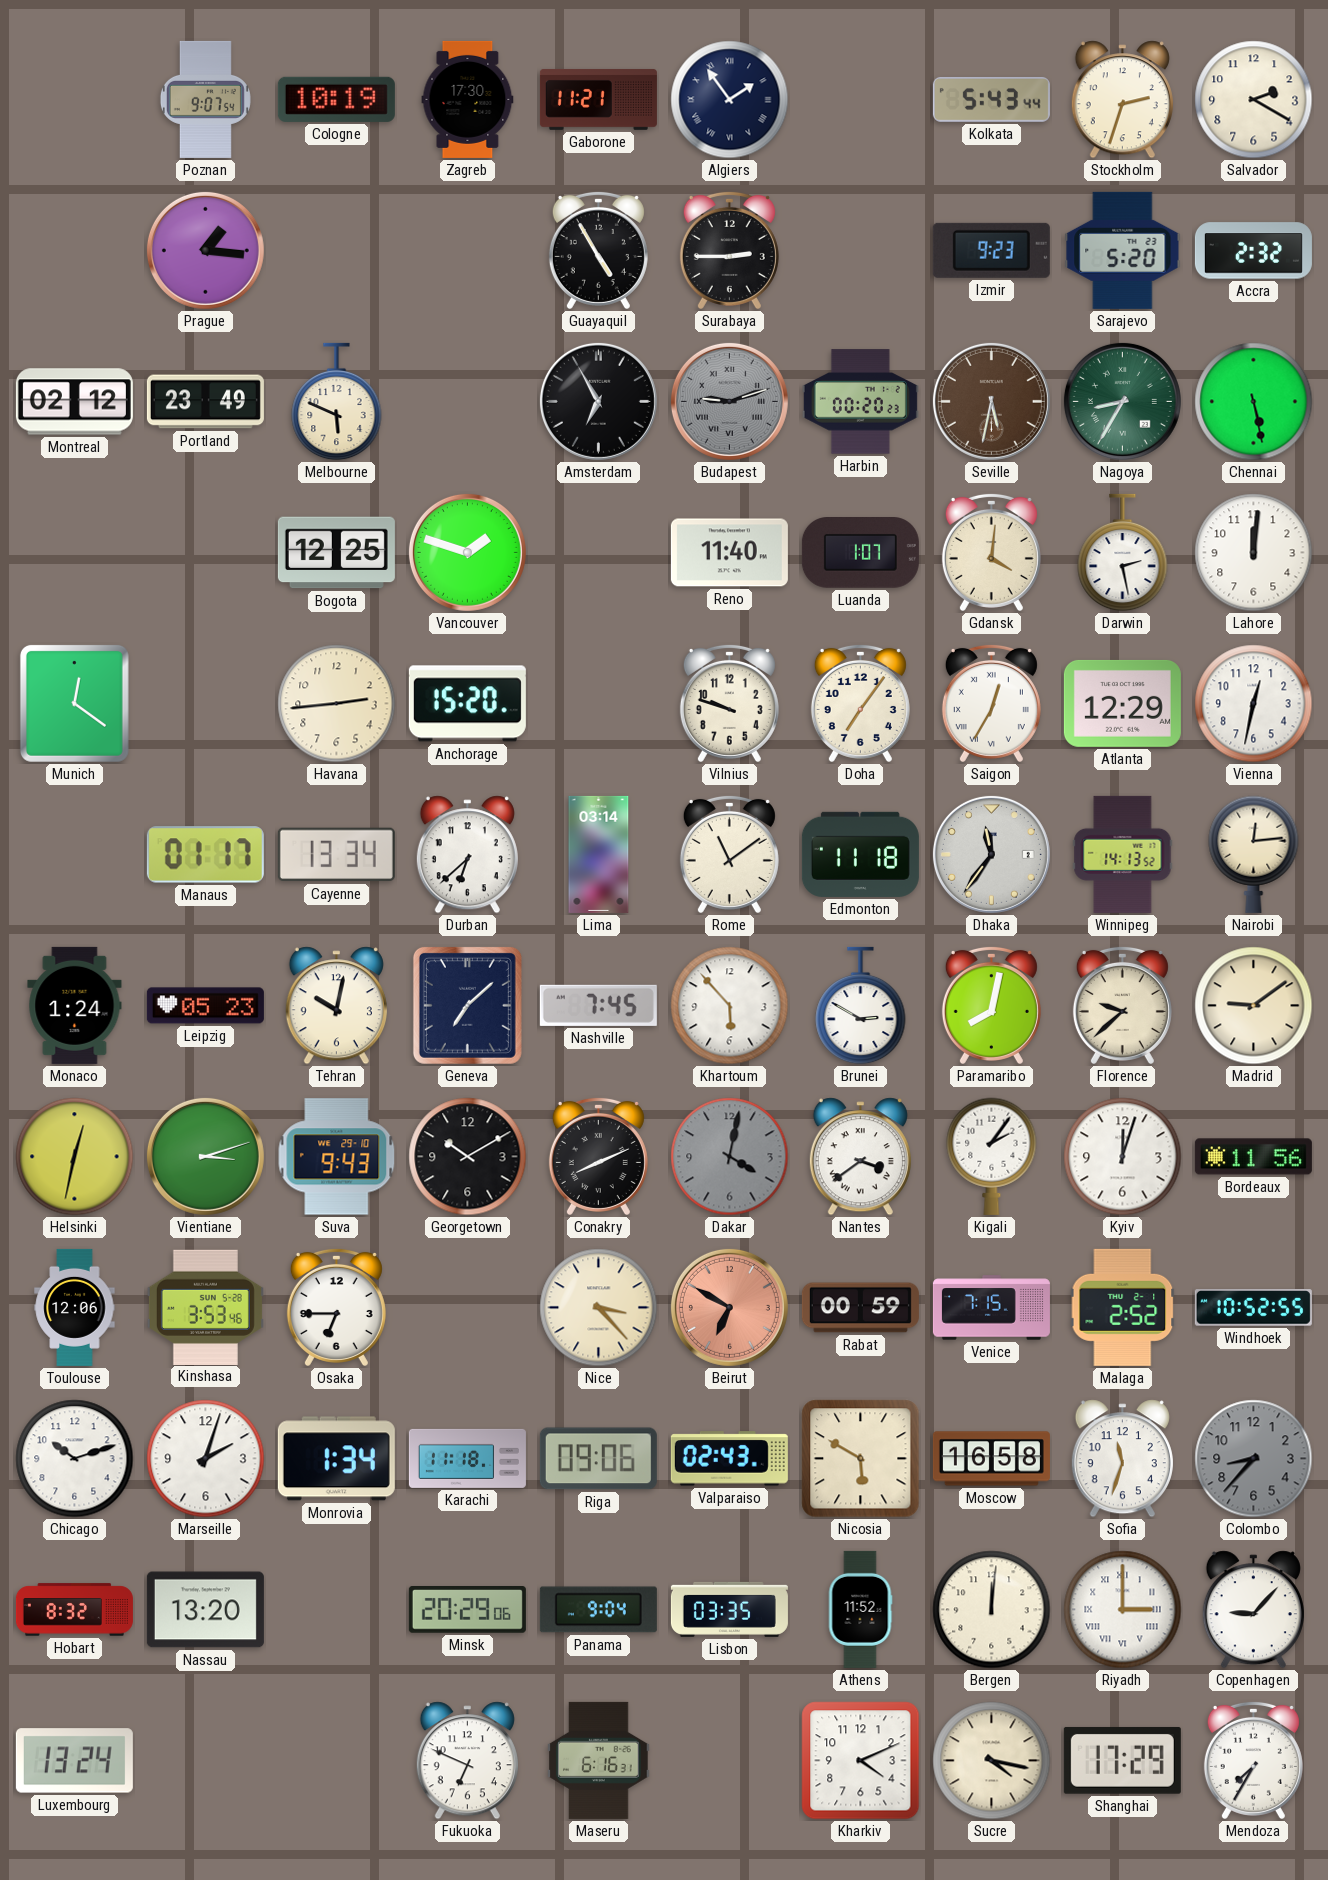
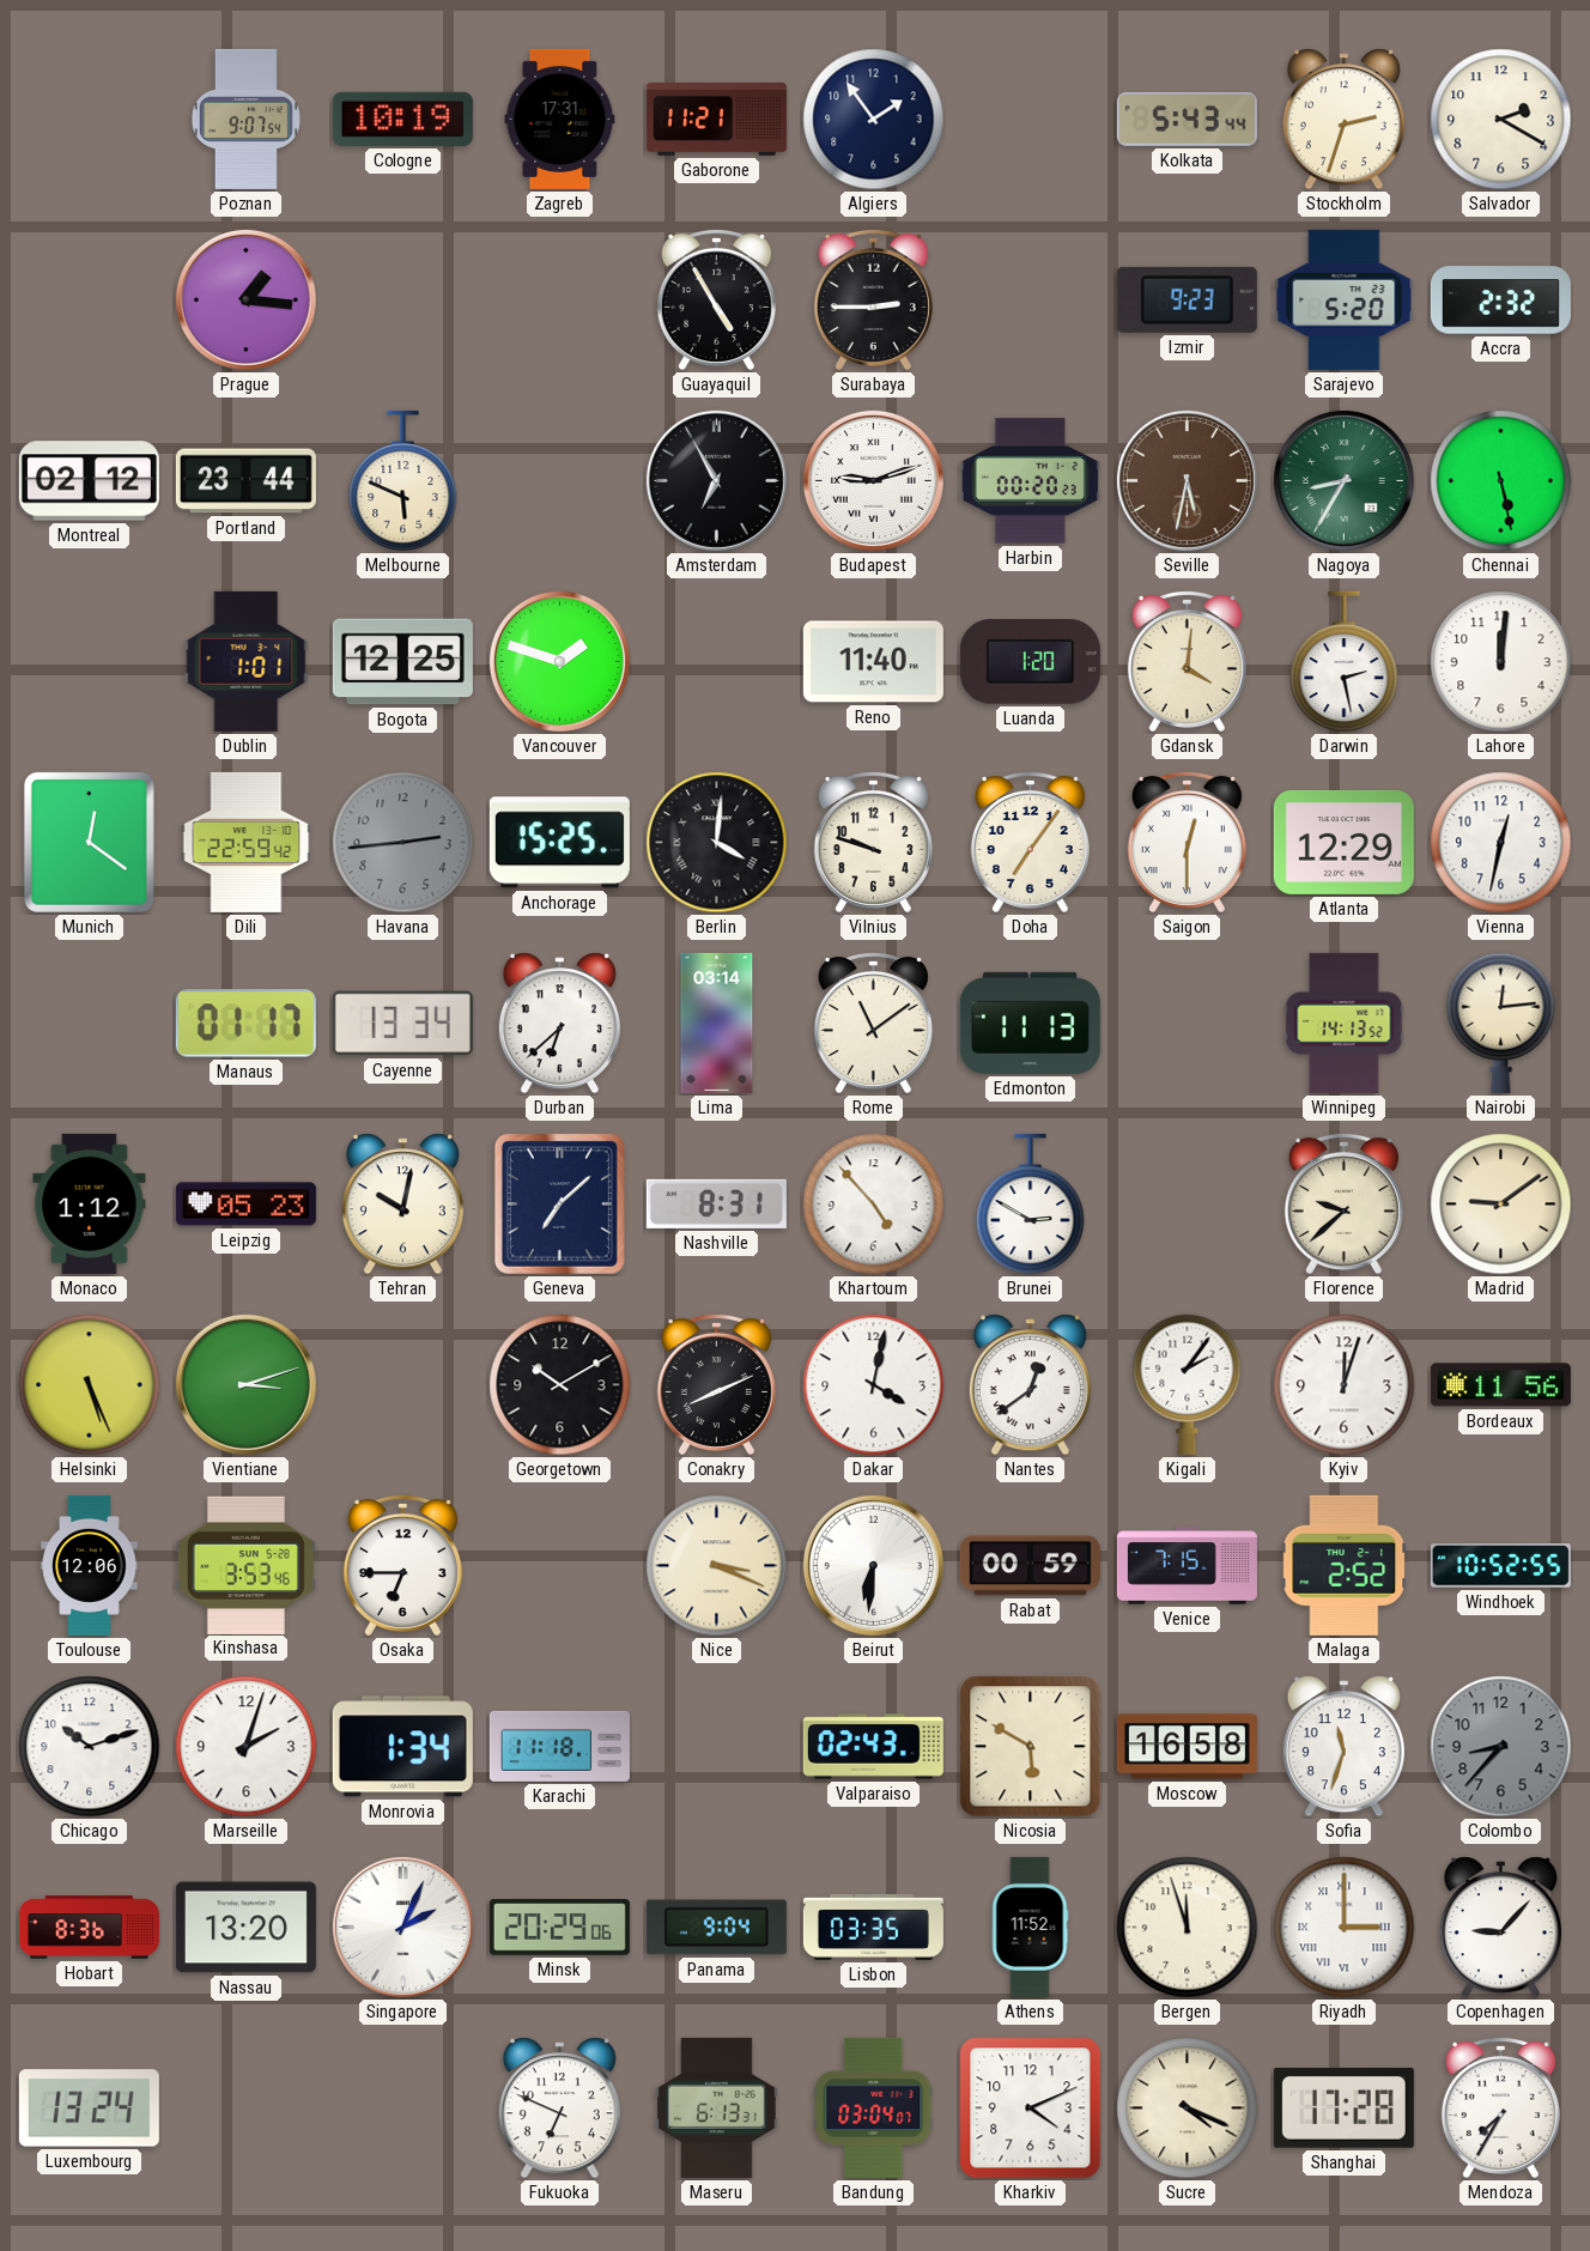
Zagreb: 17:30 -> 17:31
Algiers numerals: Roman -> Arabic
Portland: 23:49 -> 23:44
Budapest dial: grey -> white
Dublin: none -> 1:01
Luanda: 1:07 -> 1:20
Dili: none -> 22:59
Havana dial: cream -> grey
Anchorage: 15:20 -> 15:25
Berlin: none -> 4:01
Saigon: 12:35 -> 12:30
Edmonton: 11:18 -> 11:13
Dhaka: 11:36 -> none
Monaco: 1:24 -> 1:12
Nashville: 7:45 -> 8:31
Khartoum: 5:53 -> 4:53
Paramaribo: 8:02 -> none
Helsinki: 12:32 -> 5:26
Suva: 9:43 -> none
Dakar dial: grey -> white
Nantes: 3:39 -> 12:39
Nice: 3:23 -> 3:19
Beirut: 6:50 -> 6:31
Beirut dial: salmon -> white
Riga: 09:06 -> none
Hobart: 8:32 -> 8:36
Singapore: none -> 2:04
Bergen: 12:01 -> 11:57
Maseru: 6:16 -> 6:13
Bandung: none -> 03:04
Sucre: 4:17 -> 4:19
Shanghai: 17:29 -> 17:28
